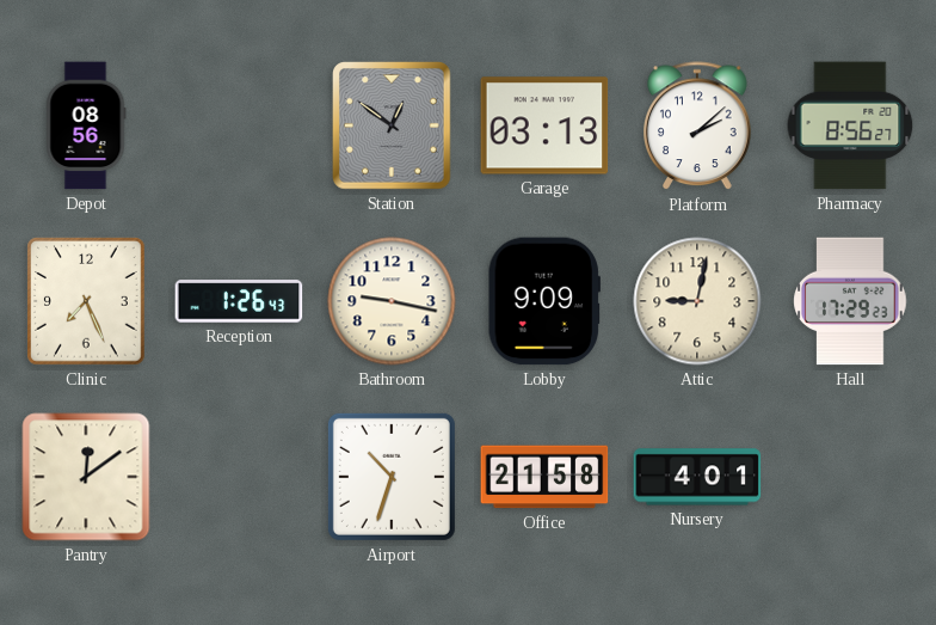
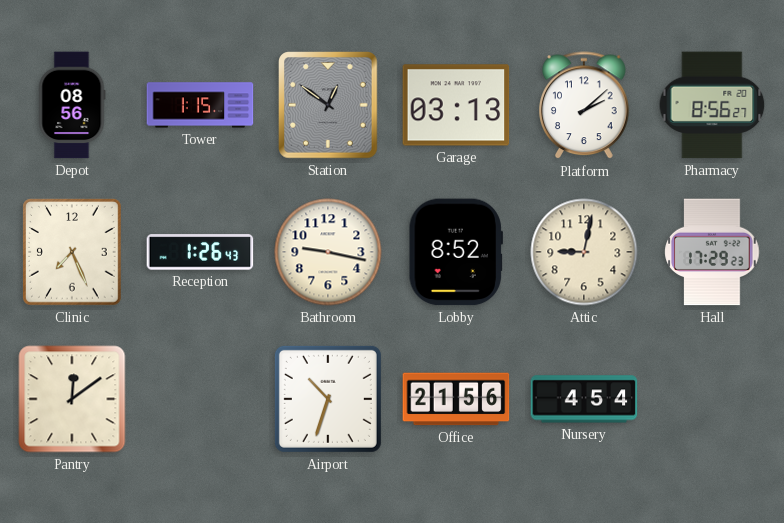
Tower: none -> 1:15
Lobby: 9:09 -> 8:52
Office: 21:58 -> 21:56
Nursery: 4:01 -> 4:54
